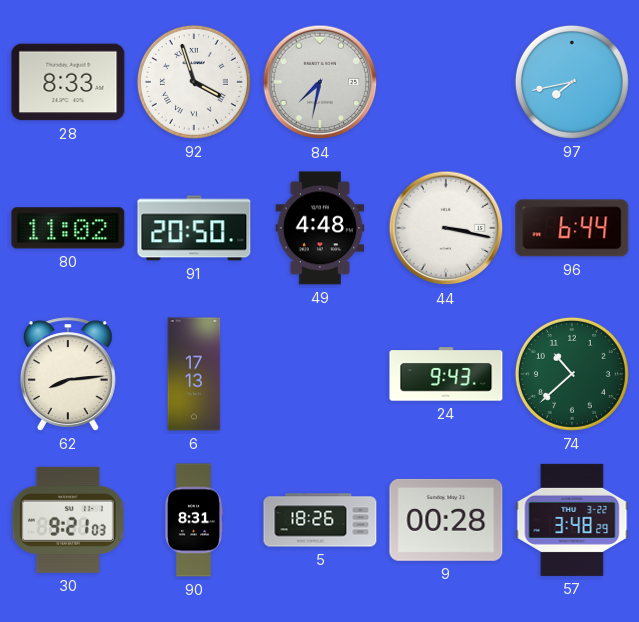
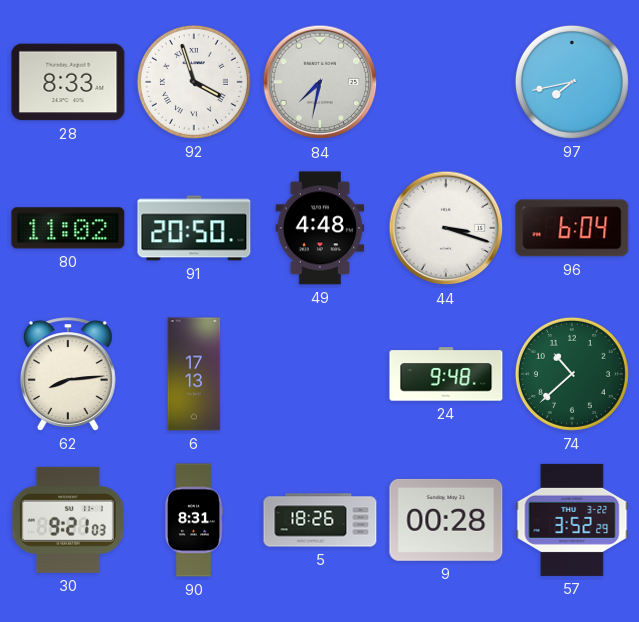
44: 3:17 -> 3:18
96: 6:44 -> 6:04
24: 9:43 -> 9:48
57: 3:48 -> 3:52
